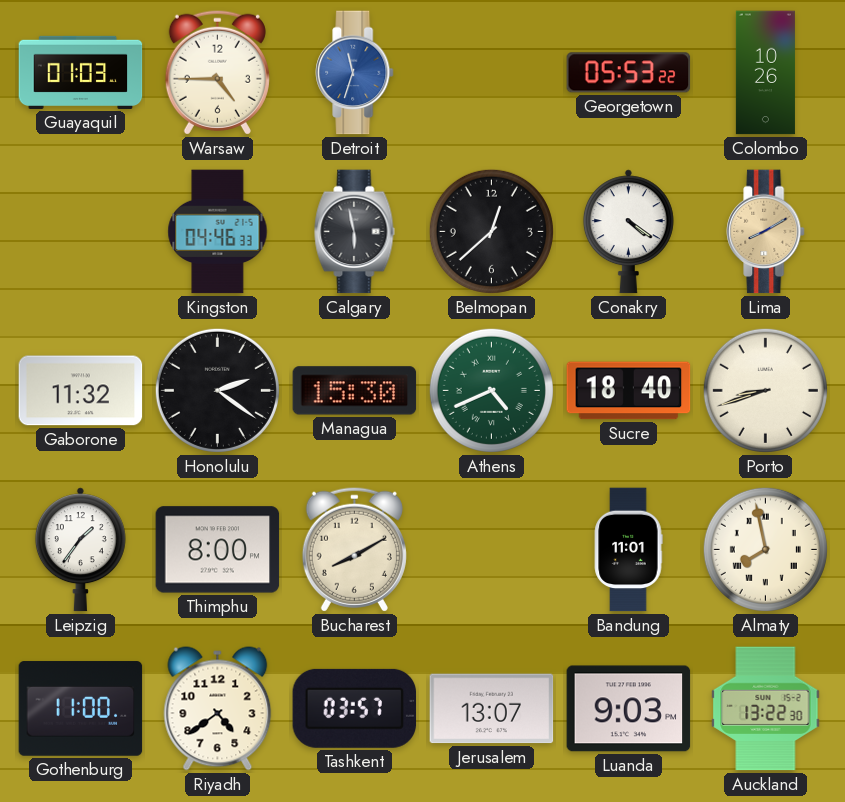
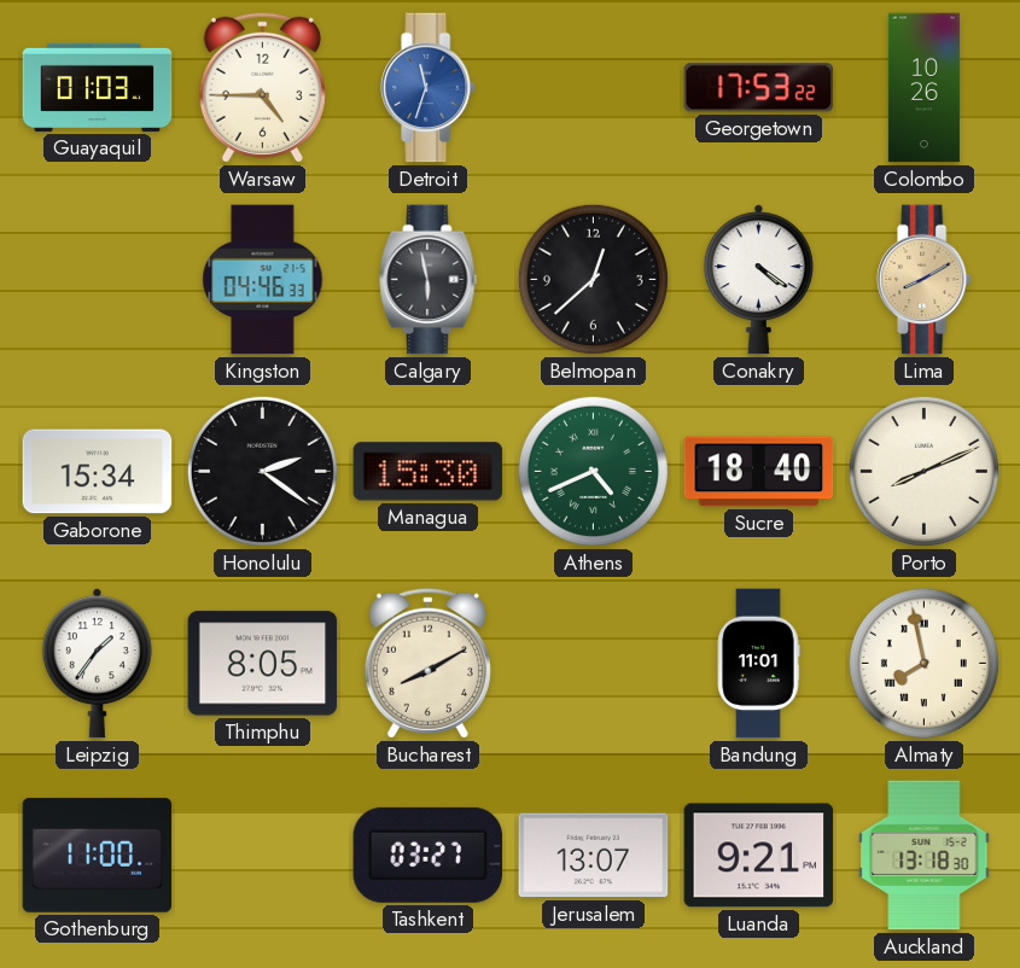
Georgetown: 05:53 -> 17:53
Gaborone: 11:32 -> 15:34
Porto: 8:42 -> 8:11
Thimphu: 8:00 -> 8:05
Riyadh: 4:39 -> none
Tashkent: 03:57 -> 03:27
Luanda: 9:03 -> 9:21
Auckland: 13:22 -> 13:18
